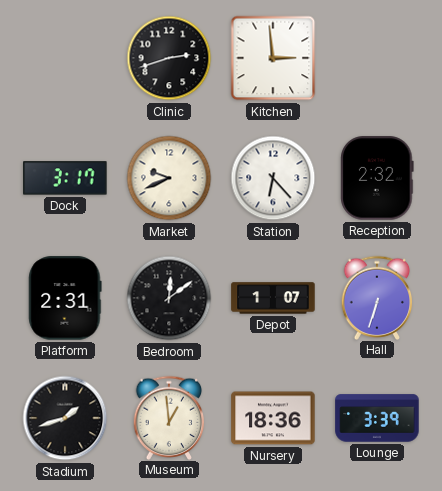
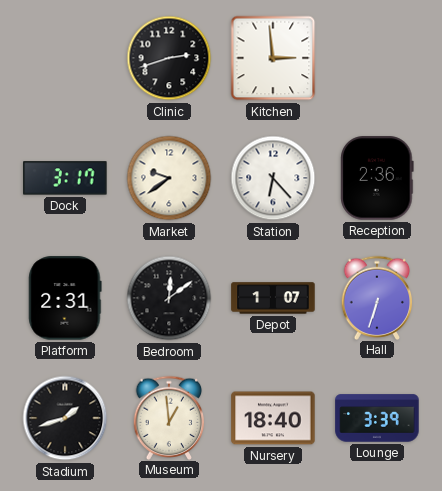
Market: 9:41 -> 9:39
Reception: 2:32 -> 2:36
Nursery: 18:36 -> 18:40
